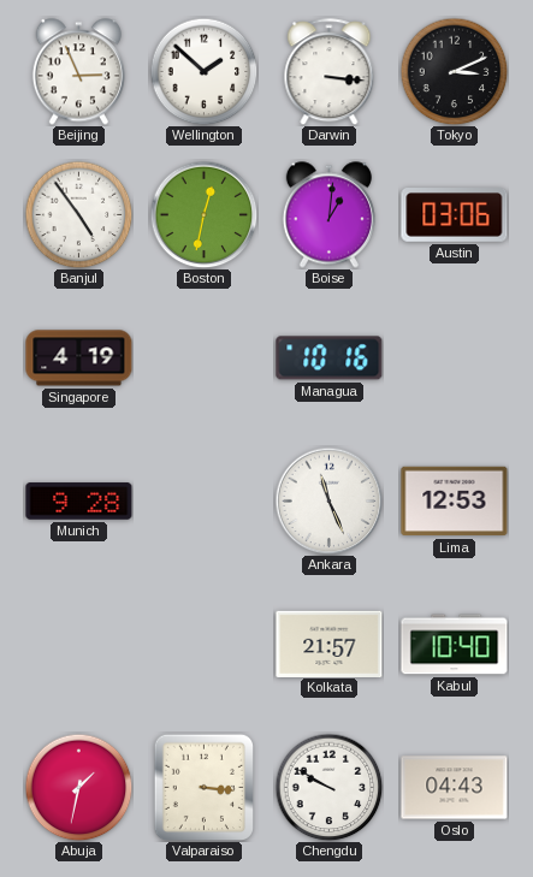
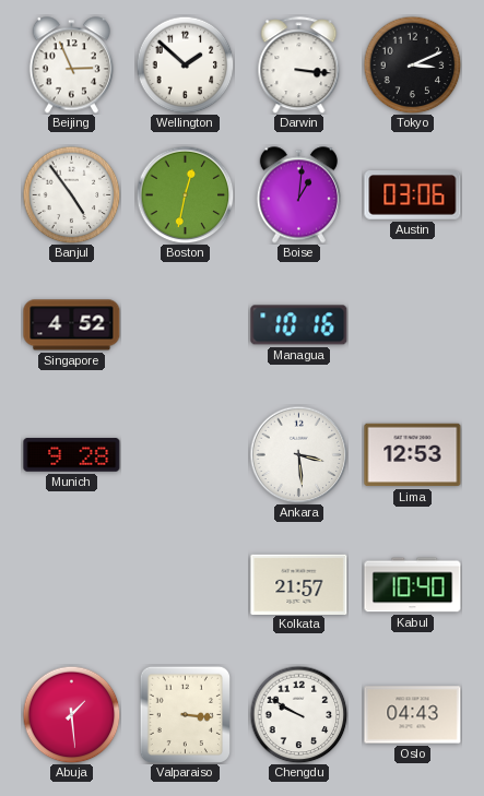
Singapore: 4:19 -> 4:52
Ankara: 11:26 -> 3:29
Abuja: 1:32 -> 1:29
